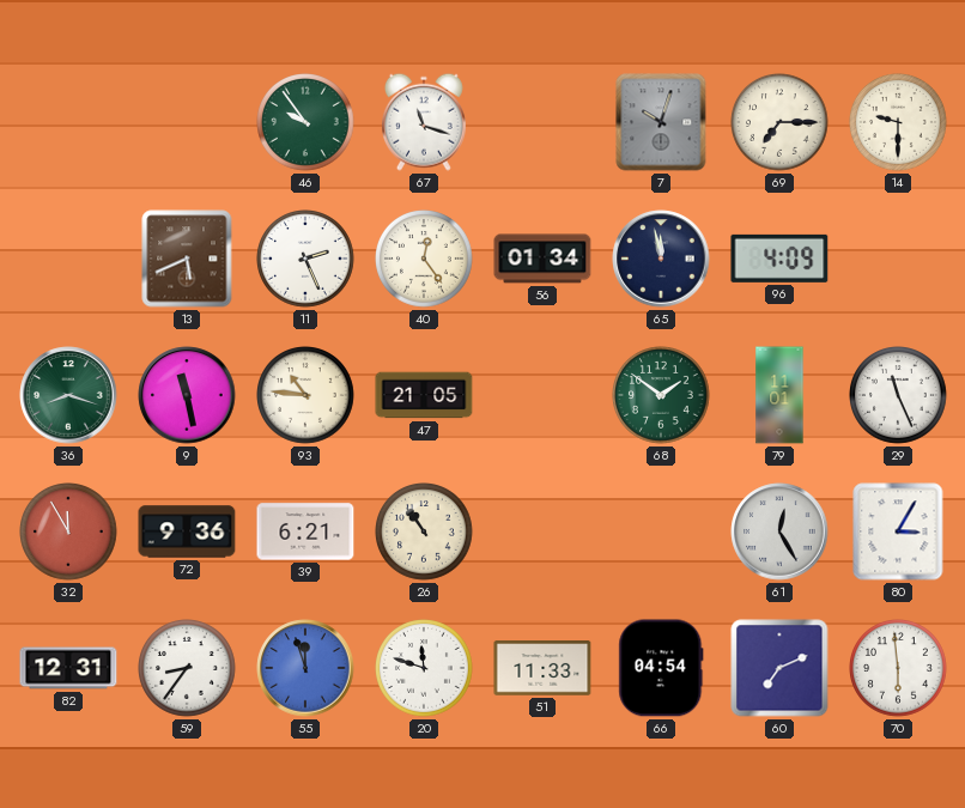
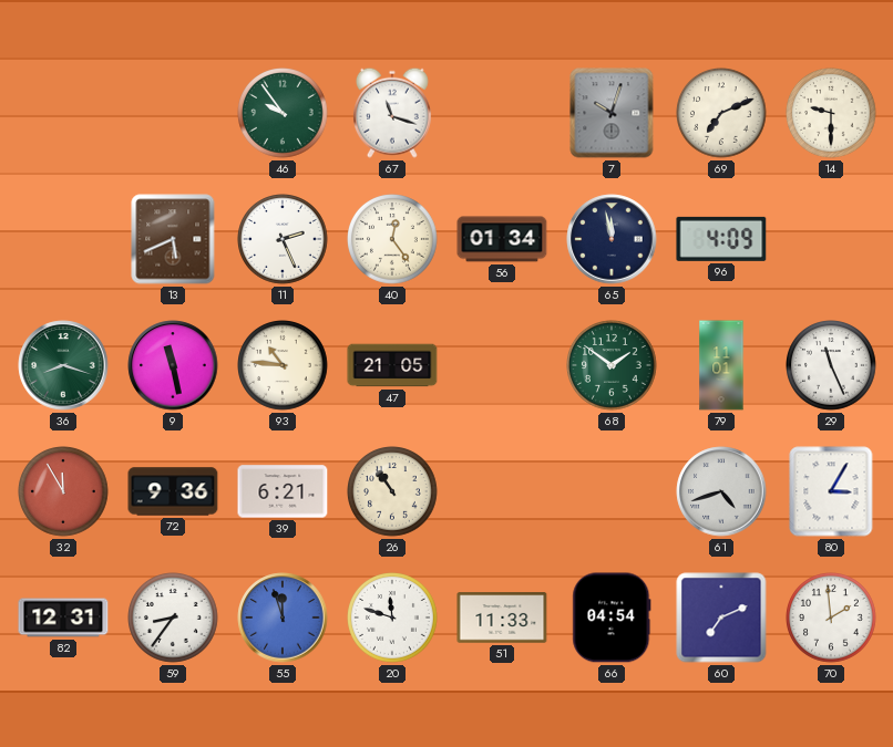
69: 7:15 -> 7:11
61: 12:25 -> 4:42
70: 5:59 -> 1:59
